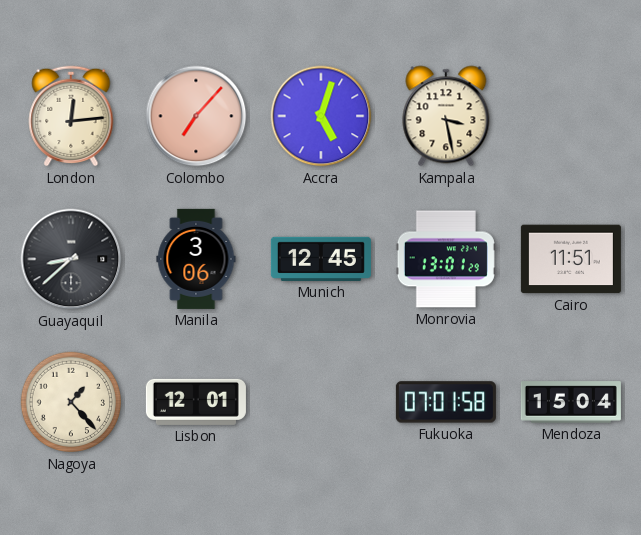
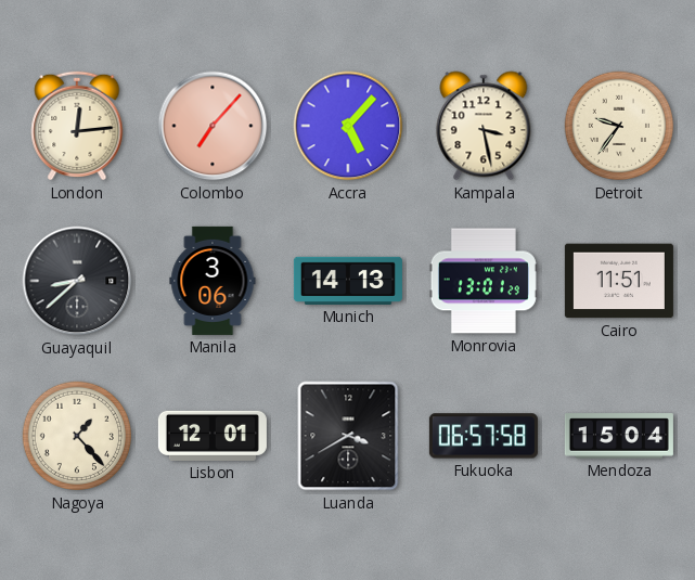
Accra: 5:03 -> 5:07
Detroit: none -> 9:36
Munich: 12:45 -> 14:13
Luanda: none -> 3:40
Fukuoka: 07:01 -> 06:57
